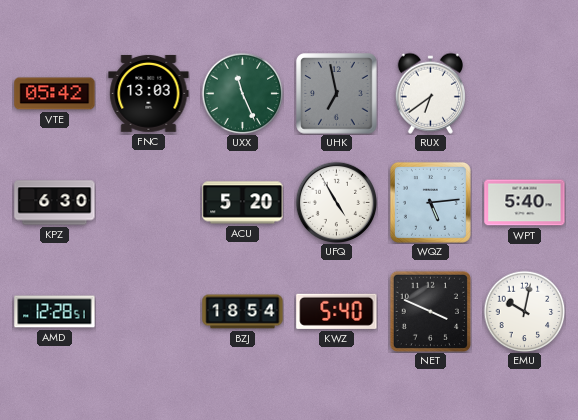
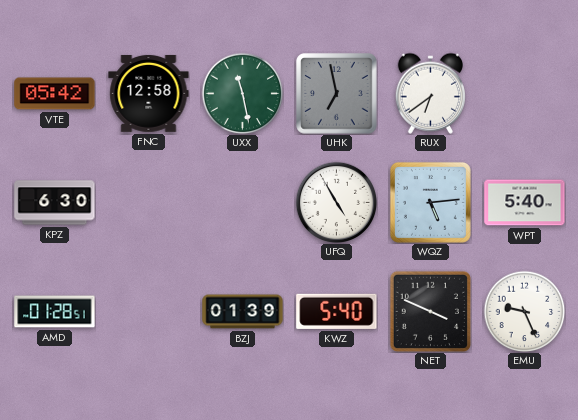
FNC: 13:03 -> 12:58
UXX: 11:26 -> 11:28
ACU: 5:20 -> none
AMD: 12:28 -> 01:28
BZJ: 18:54 -> 01:39
EMU: 10:02 -> 9:26
